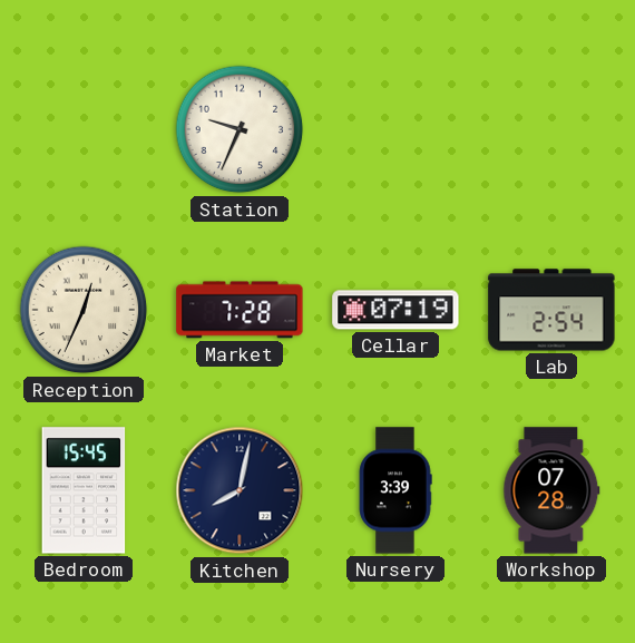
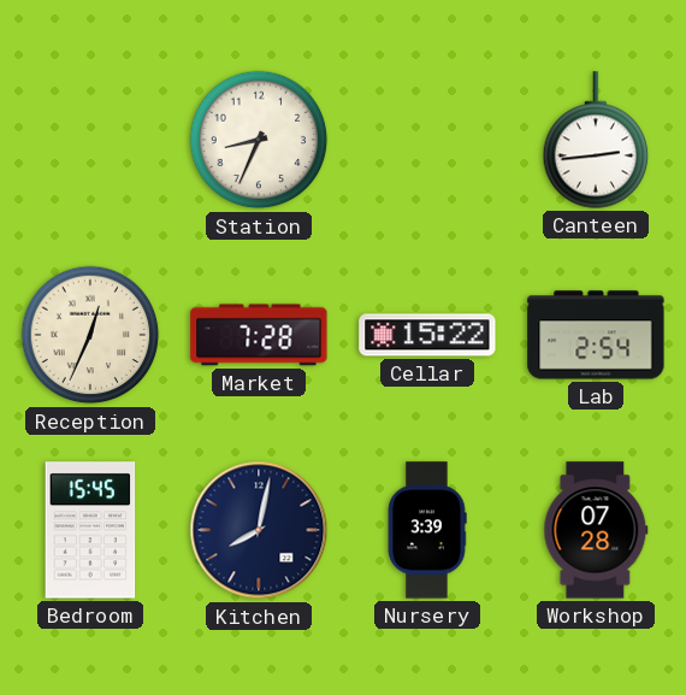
Station: 9:34 -> 8:34
Canteen: none -> 2:44
Cellar: 07:19 -> 15:22
